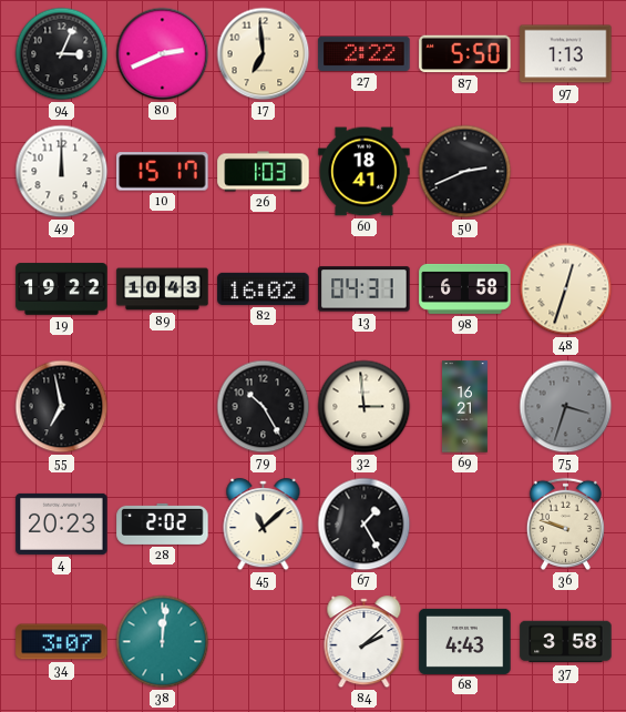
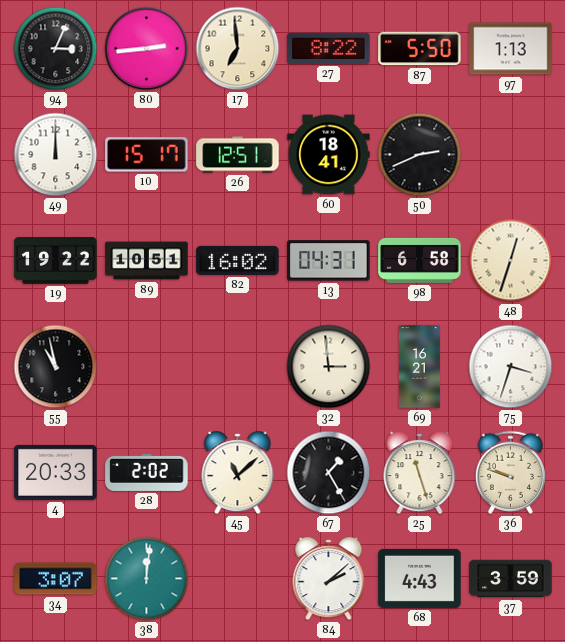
80: 2:41 -> 2:44
27: 2:22 -> 8:22
26: 1:03 -> 12:51
89: 10:43 -> 10:51
55: 6:58 -> 10:58
79: 10:25 -> none
75 dial: grey -> white
4: 20:23 -> 20:33
25: none -> 11:27
37: 3:58 -> 3:59
